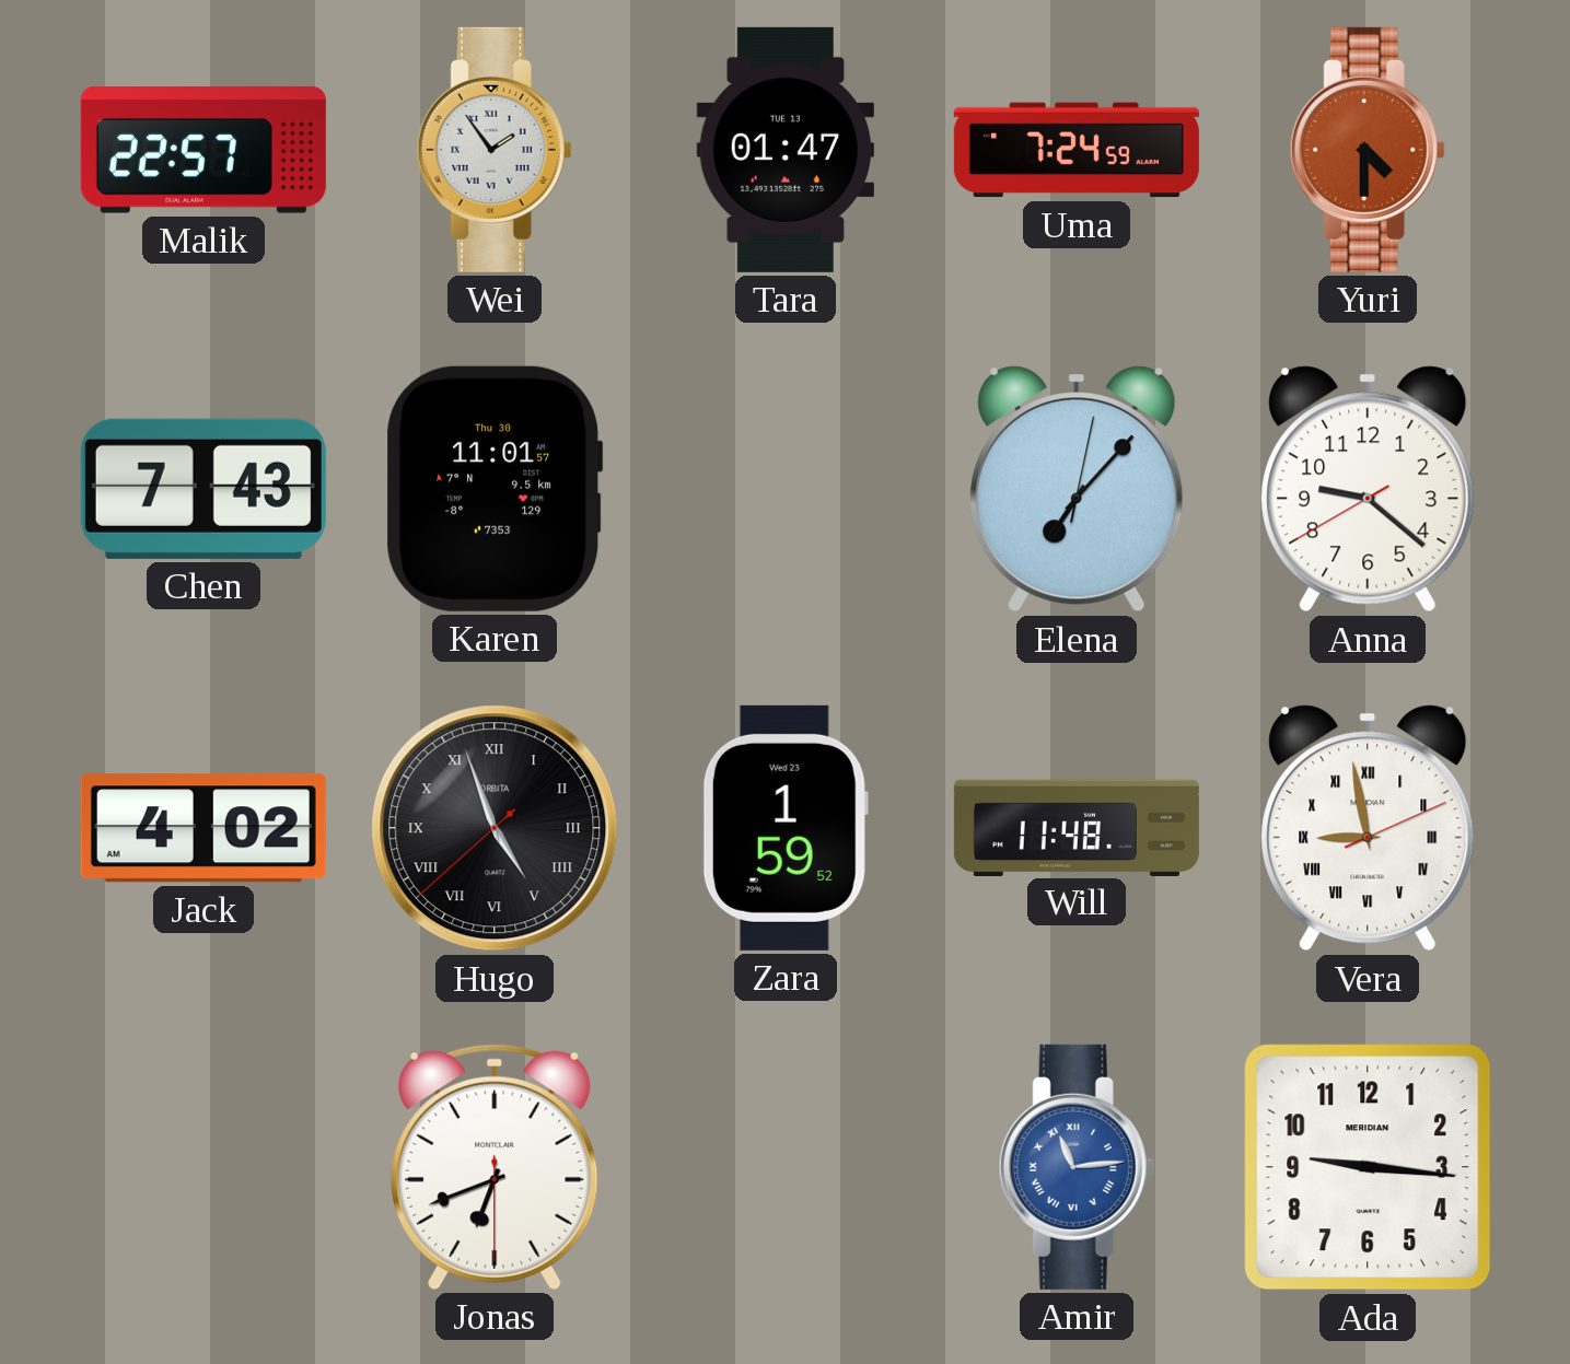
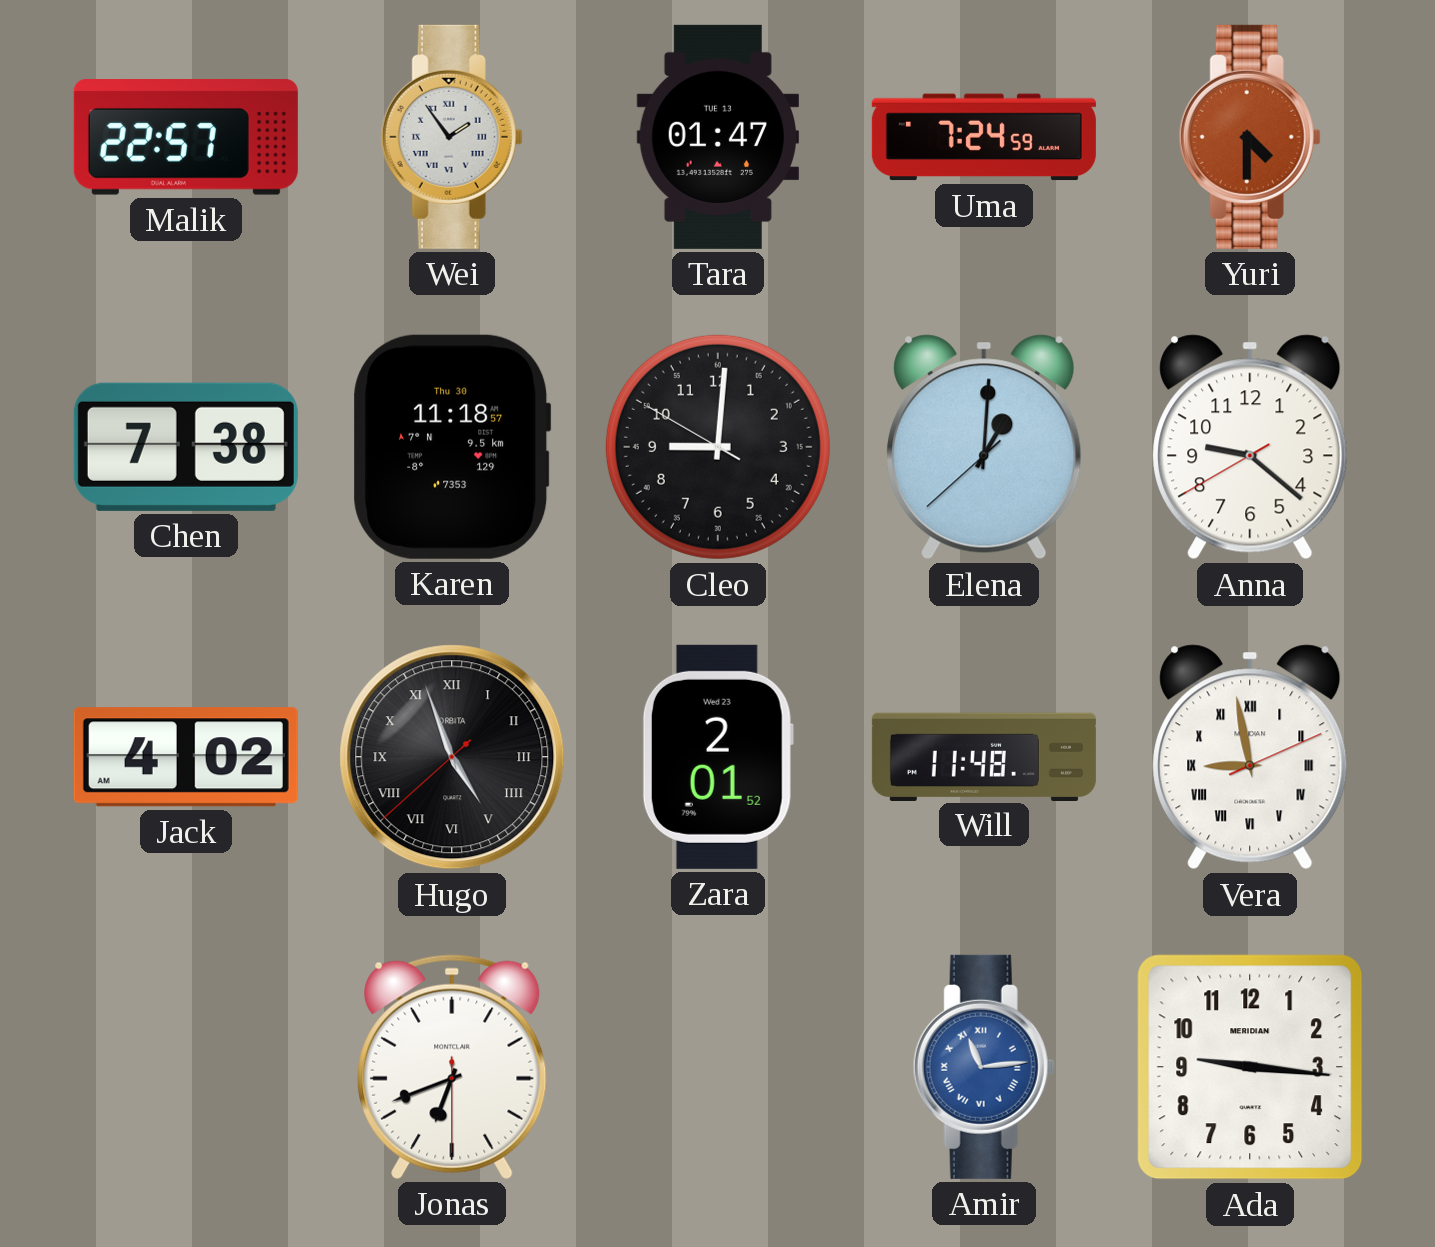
Chen: 7:43 -> 7:38
Karen: 11:01 -> 11:18
Cleo: none -> 9:00
Elena: 7:07 -> 1:00
Zara: 1:59 -> 2:01
